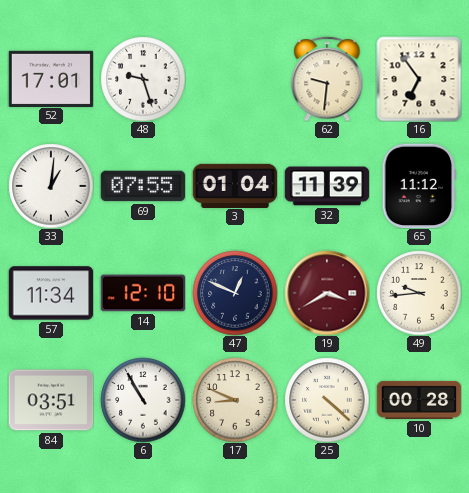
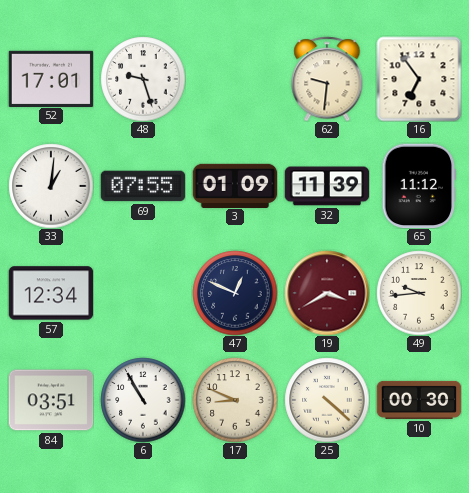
3: 01:04 -> 01:09
57: 11:34 -> 12:34
14: 12:10 -> none
10: 00:28 -> 00:30
